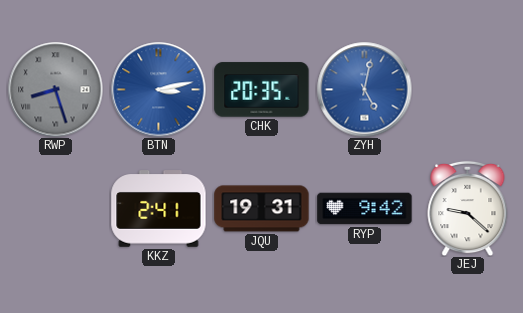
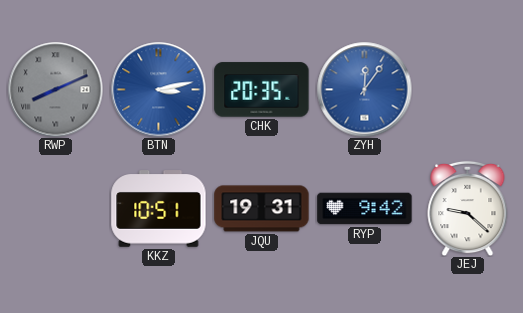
RWP: 8:27 -> 8:11
ZYH: 5:02 -> 12:06
KKZ: 2:41 -> 10:51
